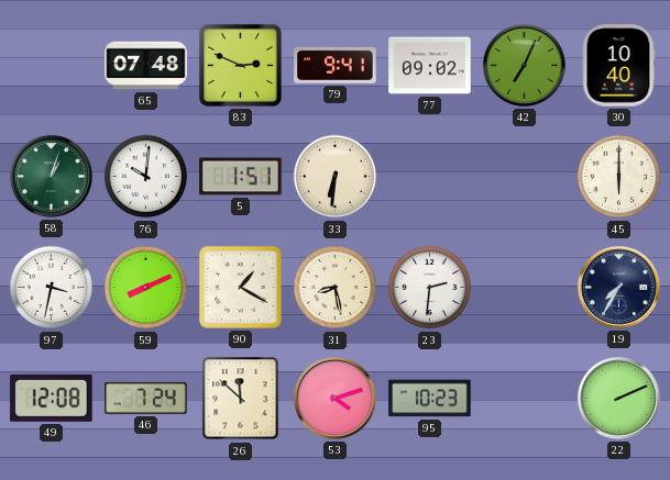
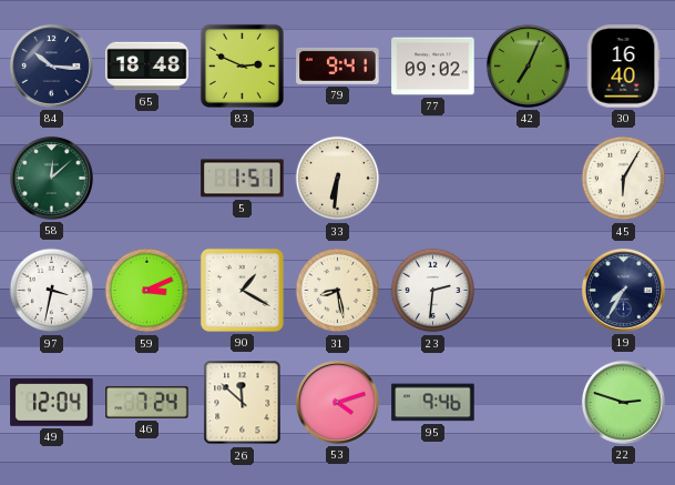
84: none -> 10:16
65: 07:48 -> 18:48
30: 10:40 -> 16:40
58: 1:03 -> 12:08
76: 10:01 -> none
45: 6:00 -> 6:05
59: 8:11 -> 3:11
49: 12:08 -> 12:04
95: 10:23 -> 9:46
22: 2:11 -> 2:48
